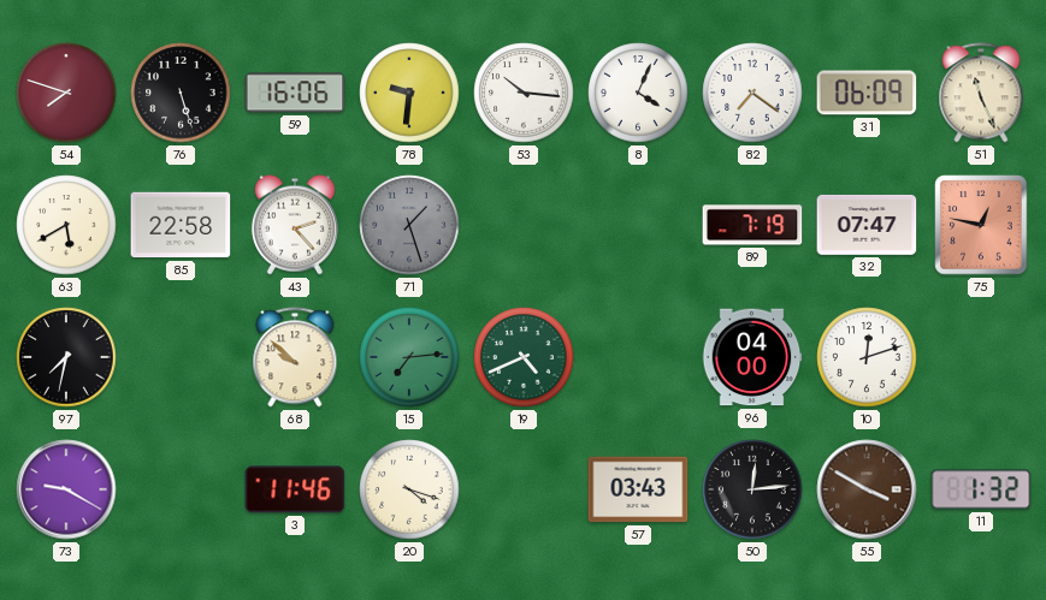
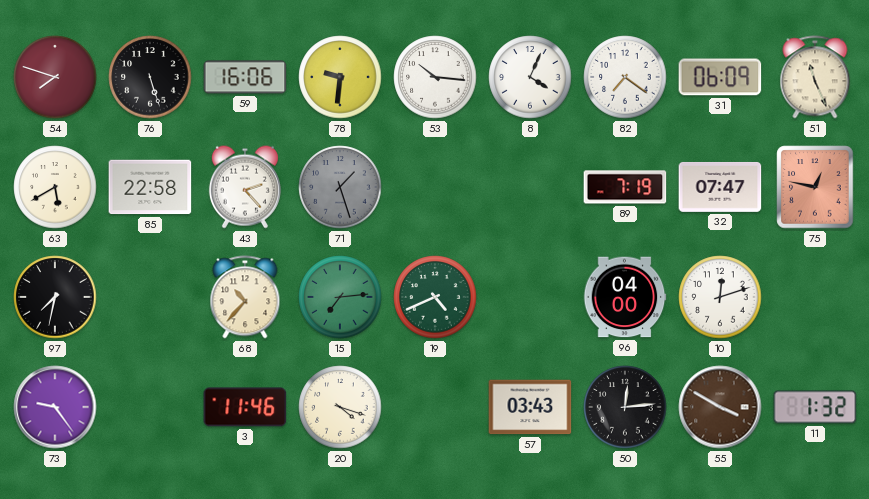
68: 9:52 -> 10:37
73: 9:20 -> 9:24
